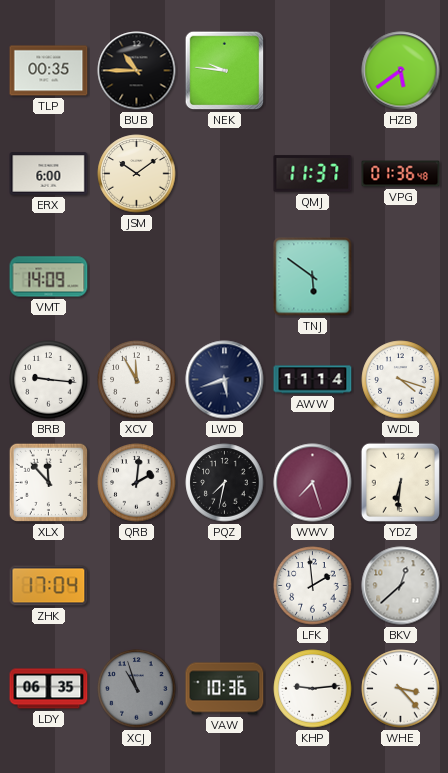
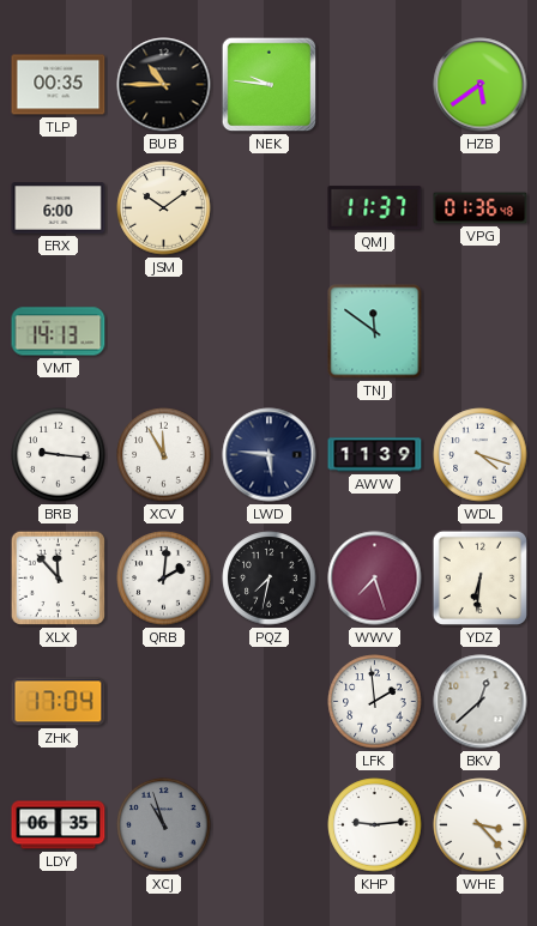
VMT: 14:09 -> 14:13
TNJ: 5:51 -> 11:51
LWD: 5:42 -> 5:46
AWW: 11:14 -> 11:39
VAW: 10:36 -> none
